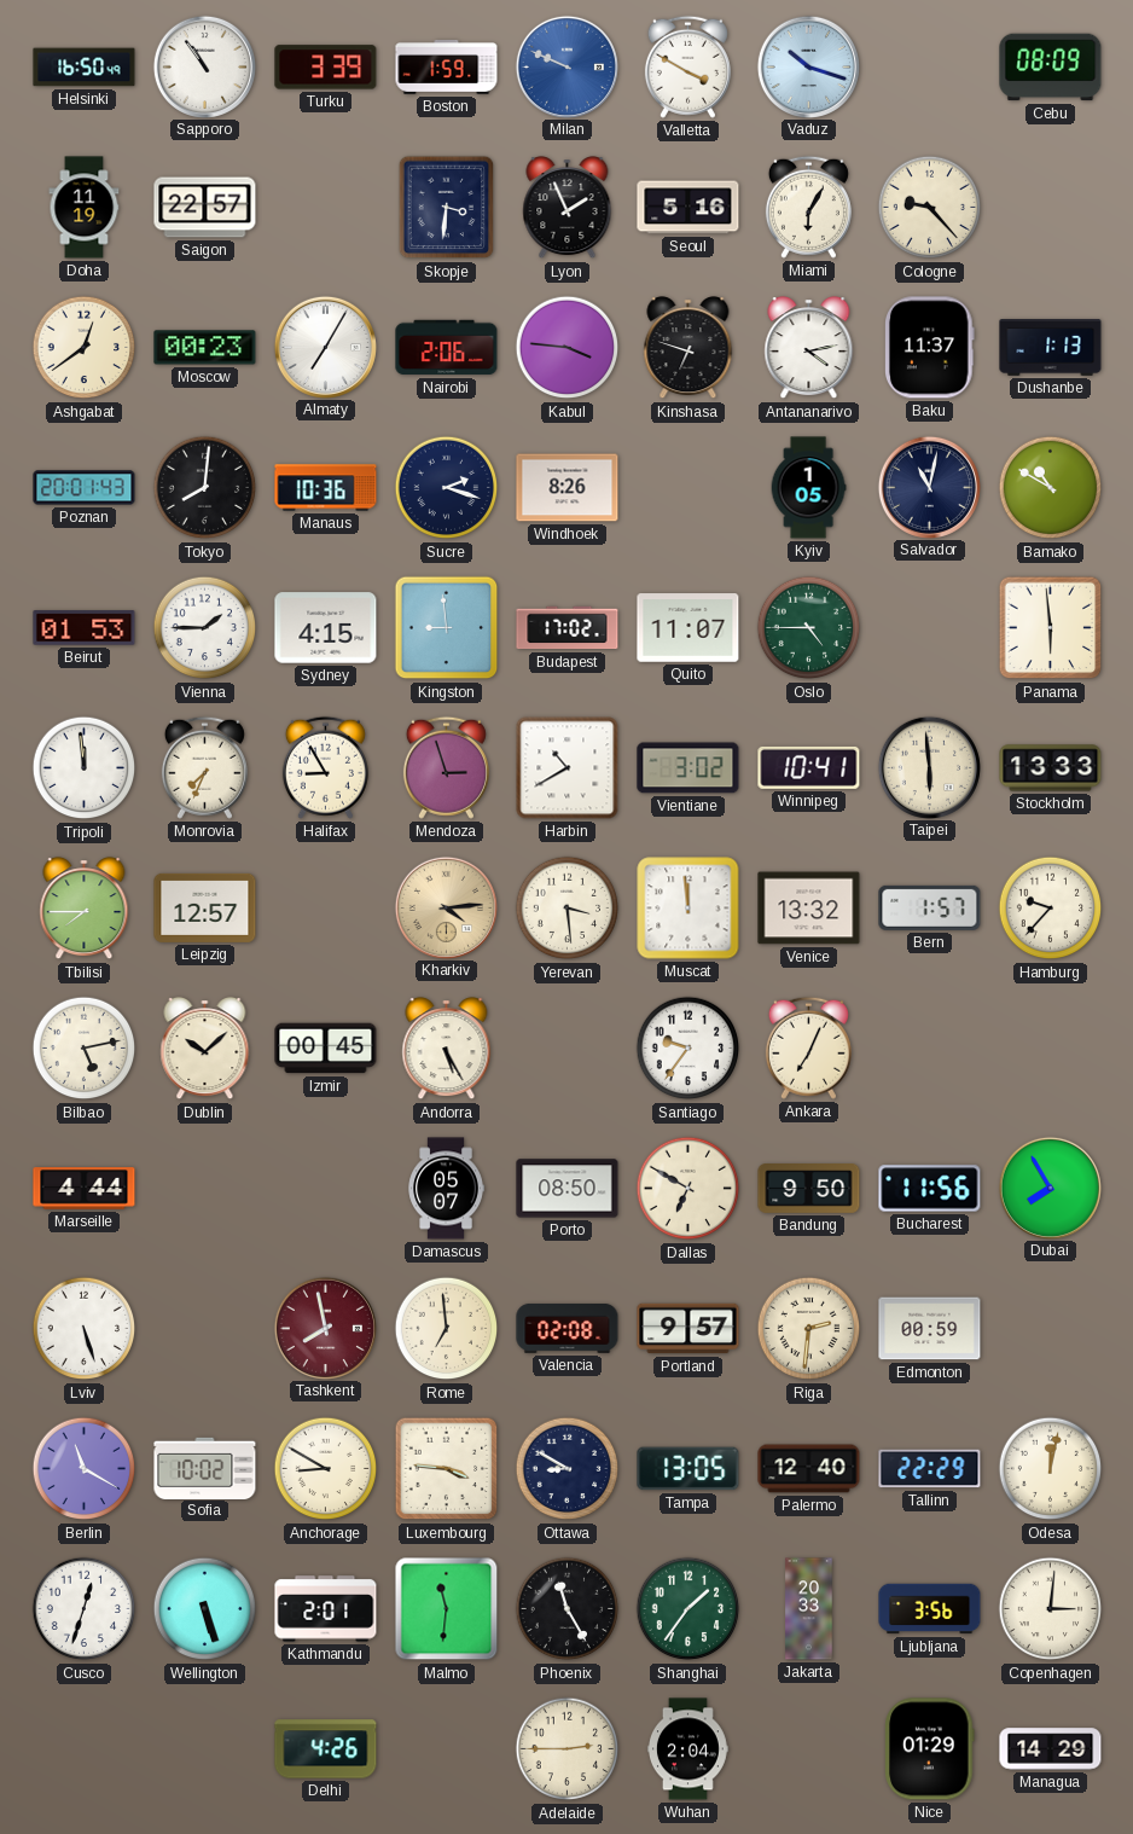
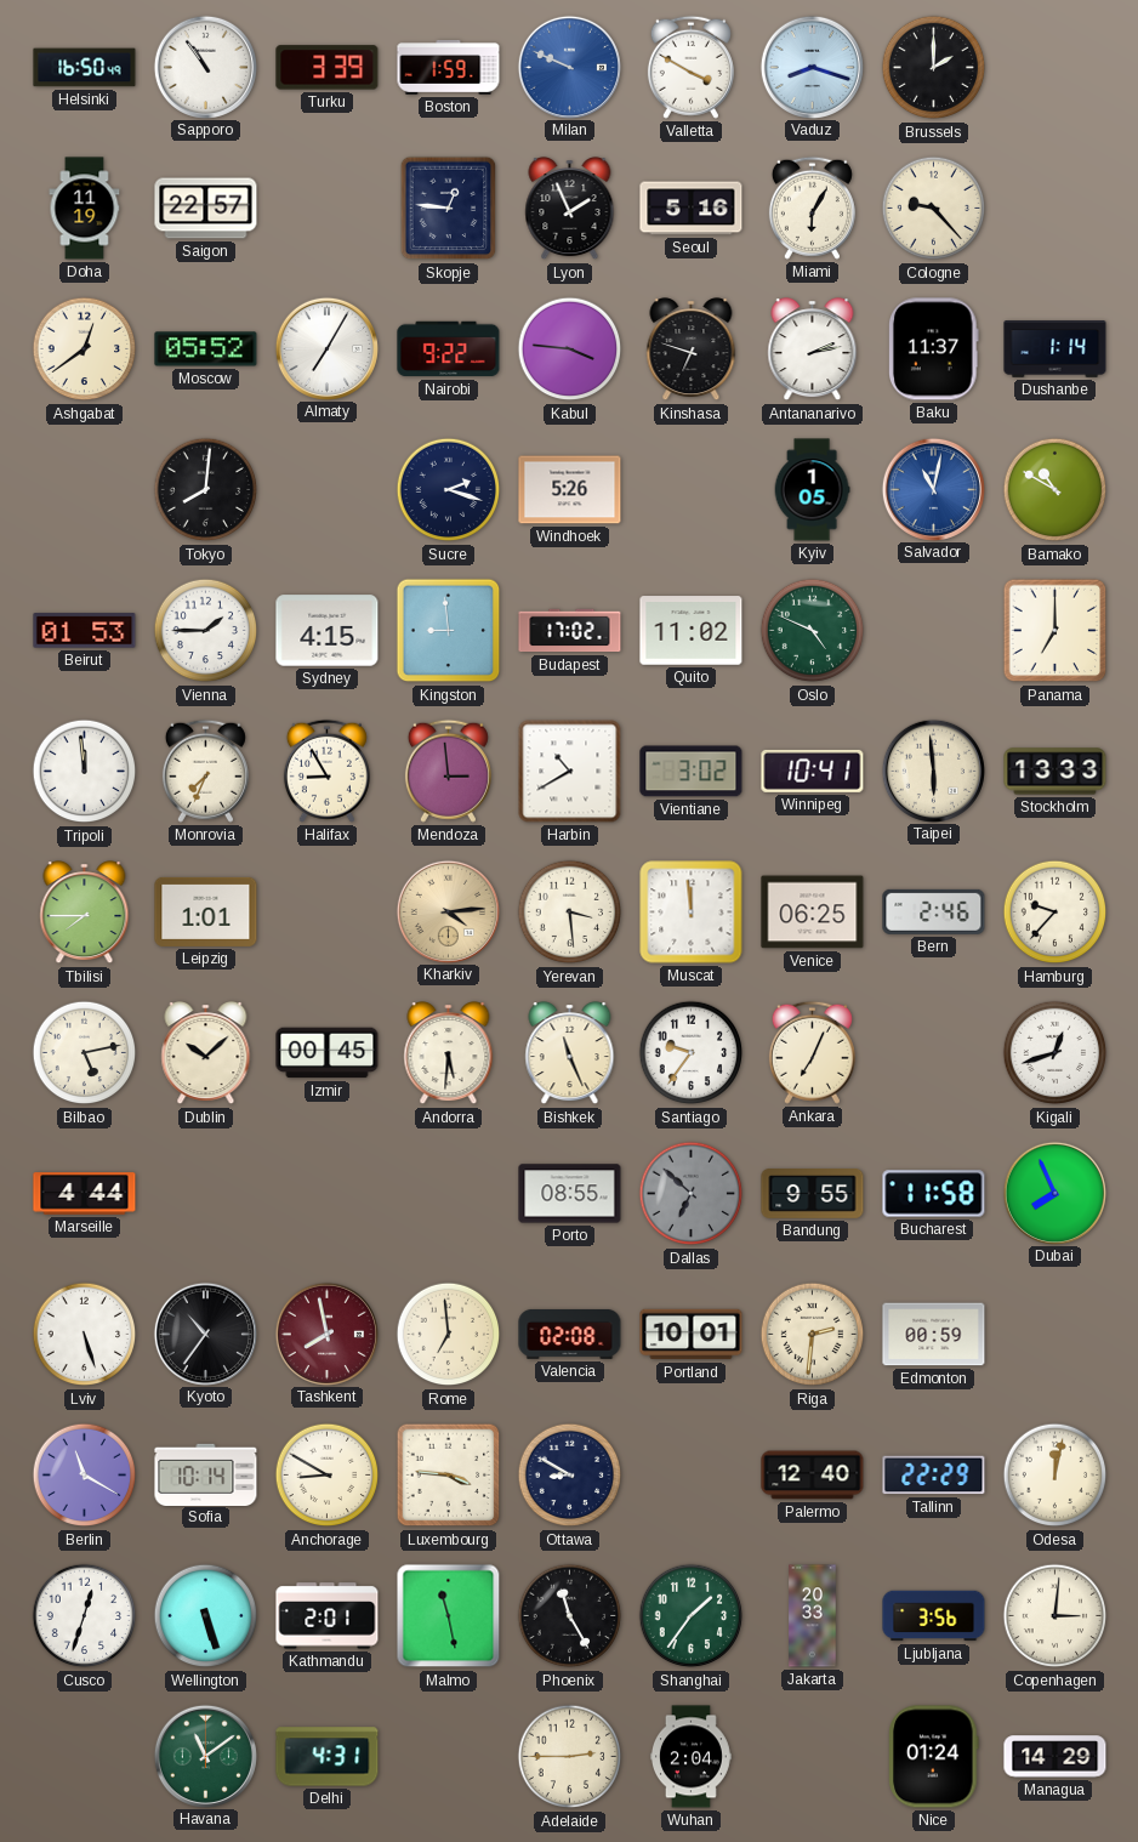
Vaduz: 10:18 -> 8:18
Brussels: none -> 2:00
Cebu: 08:09 -> none
Skopje: 3:31 -> 12:46
Moscow: 00:23 -> 05:52
Nairobi: 2:06 -> 9:22
Antananarivo: 4:13 -> 2:13
Dushanbe: 1:13 -> 1:14
Poznan: 20:01 -> none
Manaus: 10:36 -> none
Windhoek: 8:26 -> 5:26
Salvador dial: navy -> blue
Quito: 11:07 -> 11:02
Oslo: 4:45 -> 4:49
Panama: 5:59 -> 7:00
Mendoza: 2:57 -> 2:59
Leipzig: 12:57 -> 1:01
Venice: 13:32 -> 06:25
Bern: 1:57 -> 2:46
Andorra: 5:25 -> 5:31
Bishkek: none -> 11:26
Kigali: none -> 12:42
Damascus: 05:07 -> none
Porto: 08:50 -> 08:55
Dallas: 6:50 -> 6:52
Dallas dial: cream -> grey
Bandung: 9:50 -> 9:55
Bucharest: 11:56 -> 11:58
Dubai: 7:55 -> 7:56
Kyoto: none -> 10:36
Portland: 9:57 -> 10:01
Sofia: 10:02 -> 10:14
Tampa: 13:05 -> none
Malmo: 11:31 -> 11:28
Havana: none -> 11:09
Delhi: 4:26 -> 4:31
Nice: 01:29 -> 01:24
